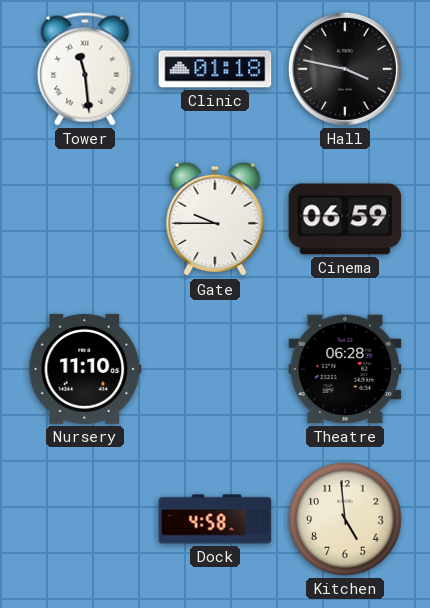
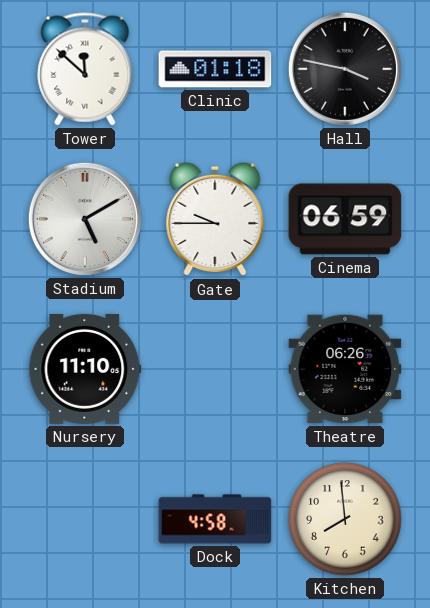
Tower: 11:29 -> 11:52
Stadium: none -> 5:10
Theatre: 06:28 -> 06:26
Kitchen: 4:59 -> 7:59
